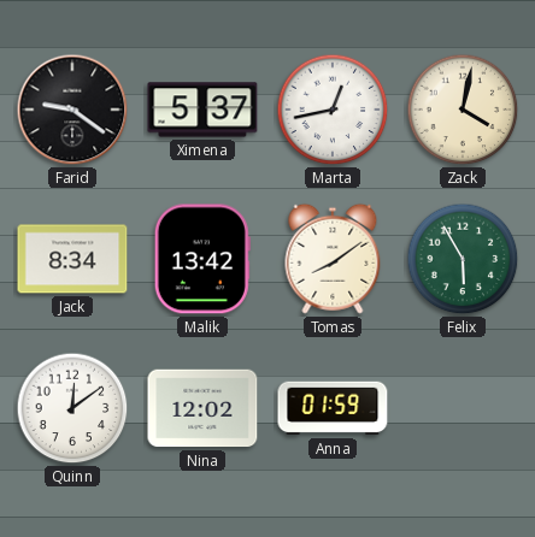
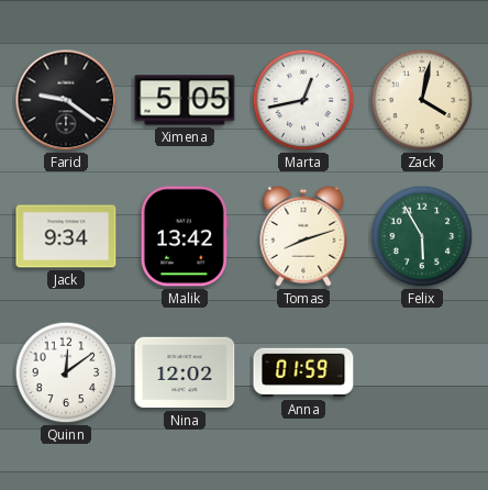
Ximena: 5:37 -> 5:05
Jack: 8:34 -> 9:34
Tomas: 8:09 -> 8:12
